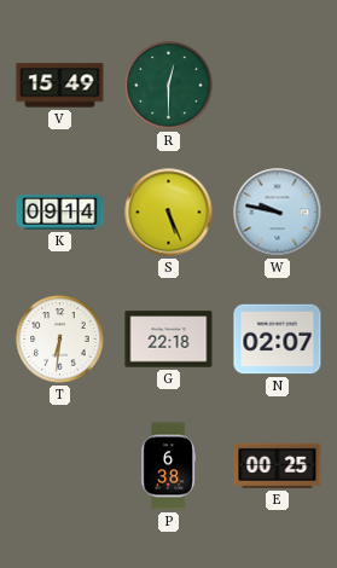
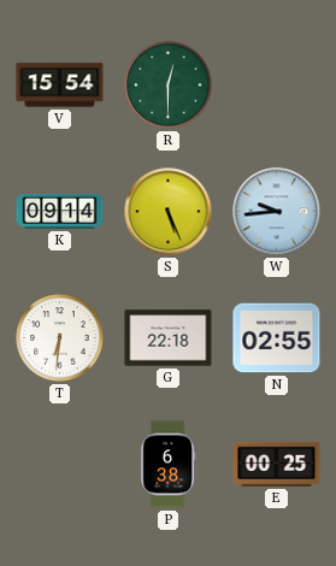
V: 15:49 -> 15:54
W: 9:47 -> 9:44
N: 02:07 -> 02:55
